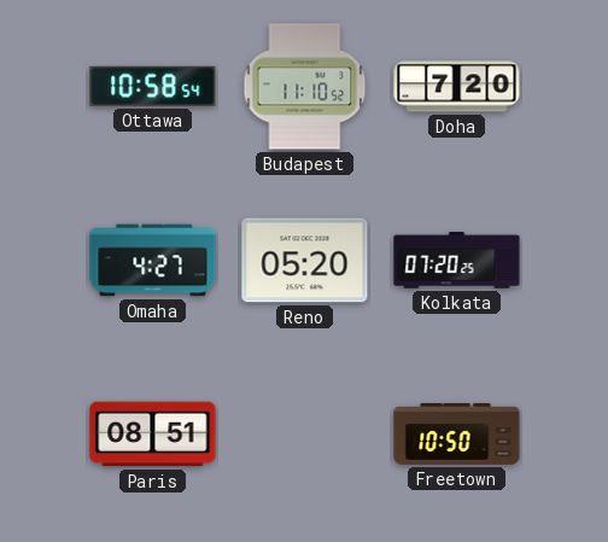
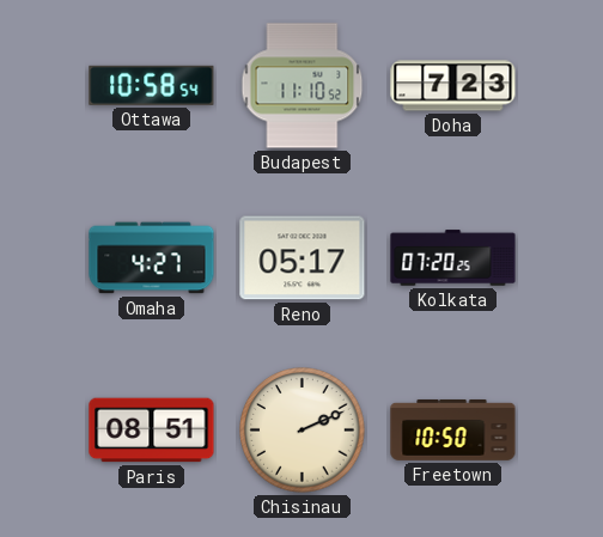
Doha: 7:20 -> 7:23
Reno: 05:20 -> 05:17
Chisinau: none -> 2:11
